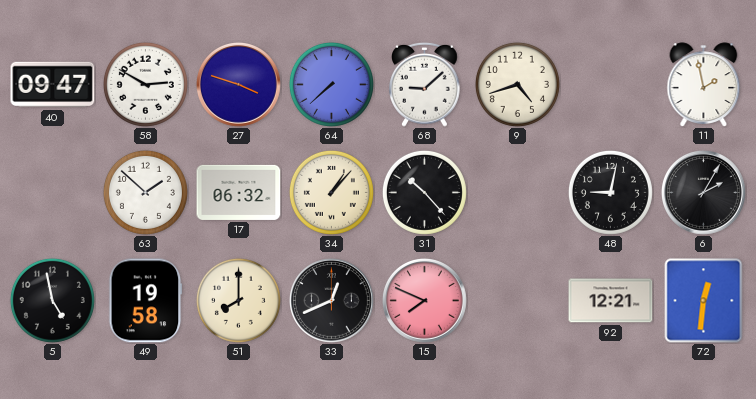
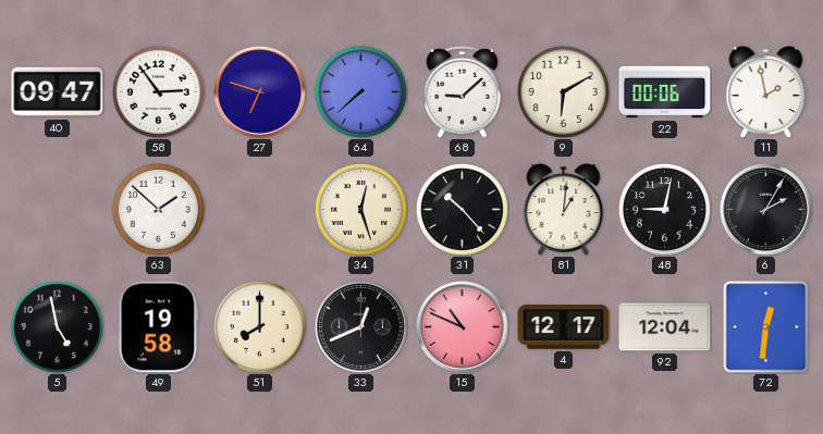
58: 2:50 -> 2:54
27: 3:48 -> 6:48
9: 4:42 -> 6:10
22: none -> 00:06
17: 06:32 -> none
34: 1:07 -> 12:27
81: none -> 1:01
15: 7:49 -> 10:49
4: none -> 12:17
92: 12:21 -> 12:04
